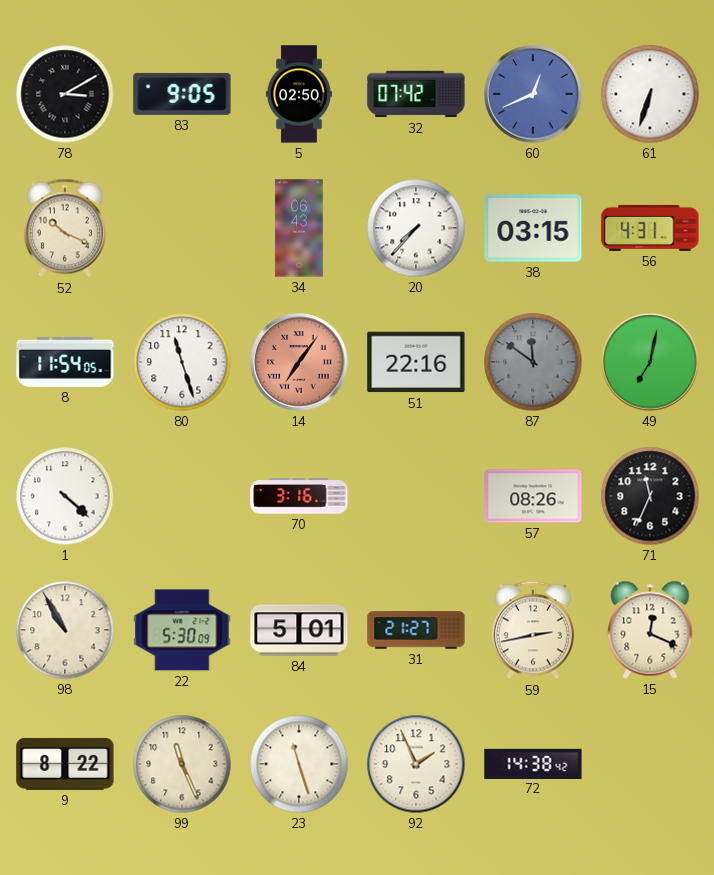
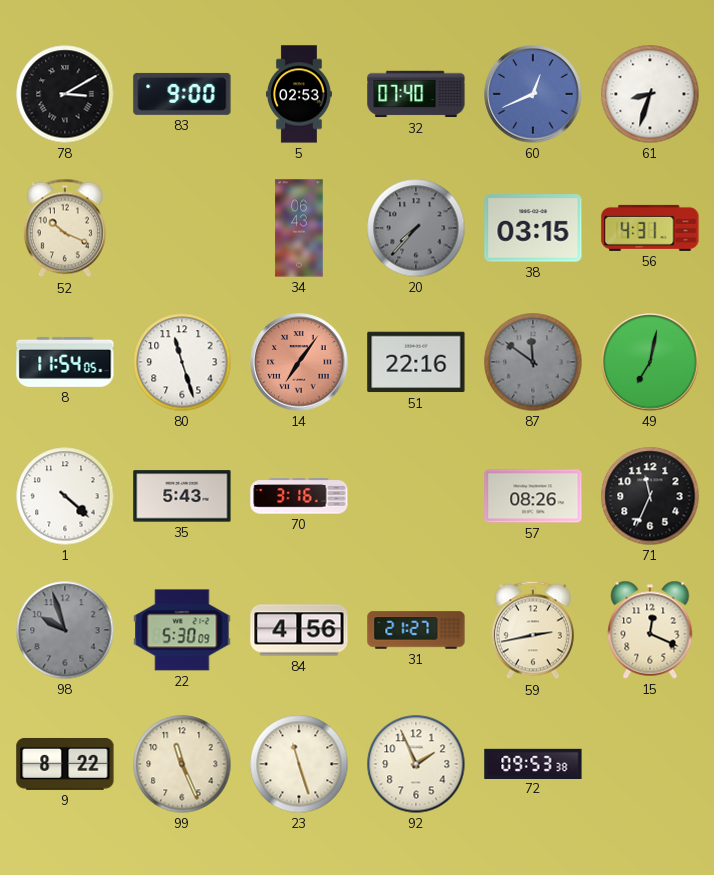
83: 9:05 -> 9:00
5: 02:50 -> 02:53
32: 07:42 -> 07:40
61: 6:33 -> 8:33
20 dial: white -> grey
35: none -> 5:43
98: 10:55 -> 9:57
98 dial: cream -> grey
84: 5:01 -> 4:56
72: 14:38 -> 09:53
